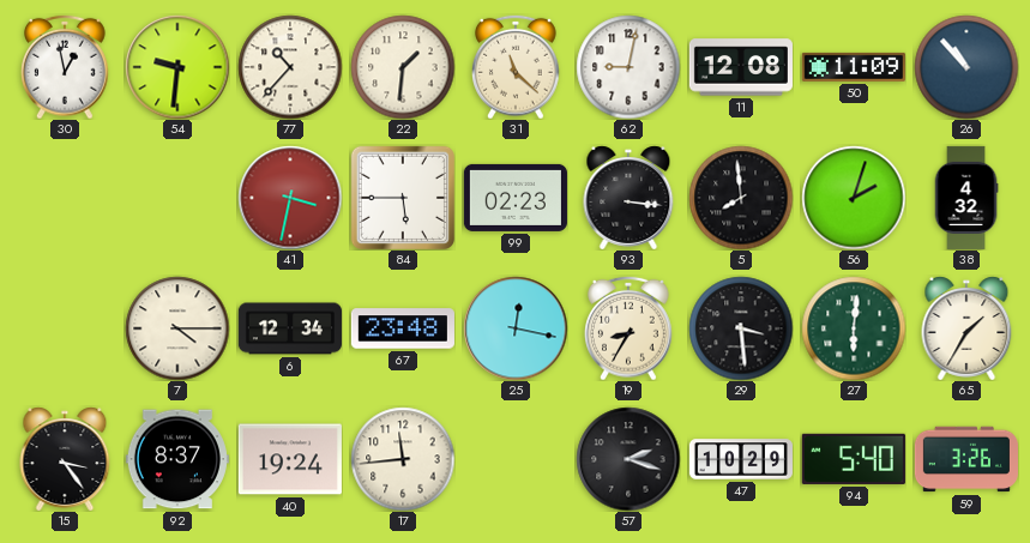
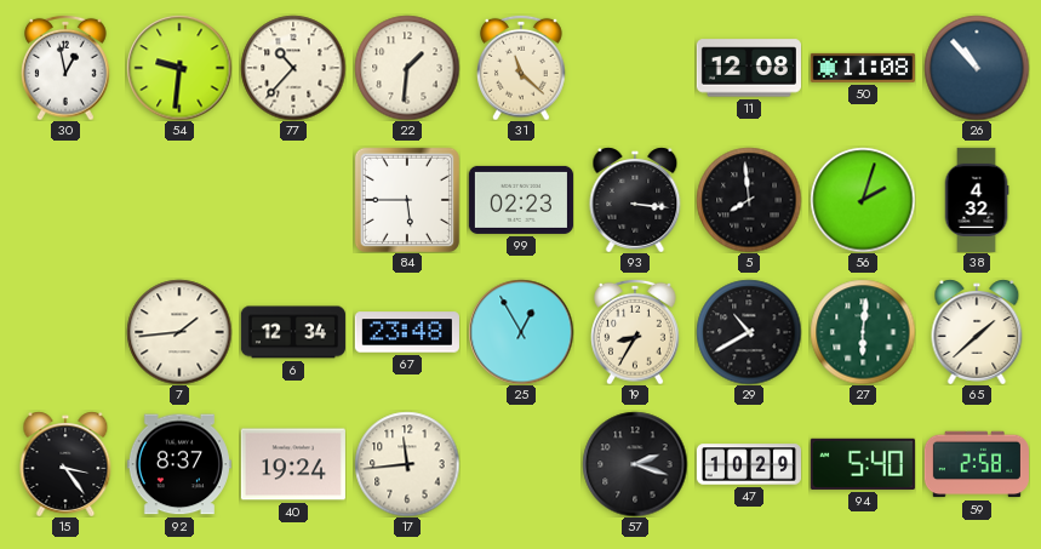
62: 9:02 -> none
50: 11:09 -> 11:08
41: 3:32 -> none
7: 4:15 -> 1:44
25: 12:17 -> 12:55
29: 3:29 -> 10:40
65: 1:35 -> 1:38
59: 3:26 -> 2:58
